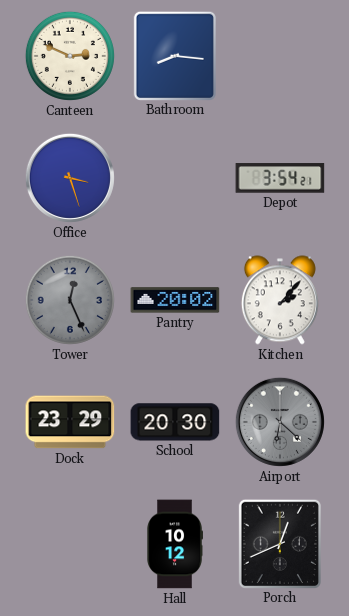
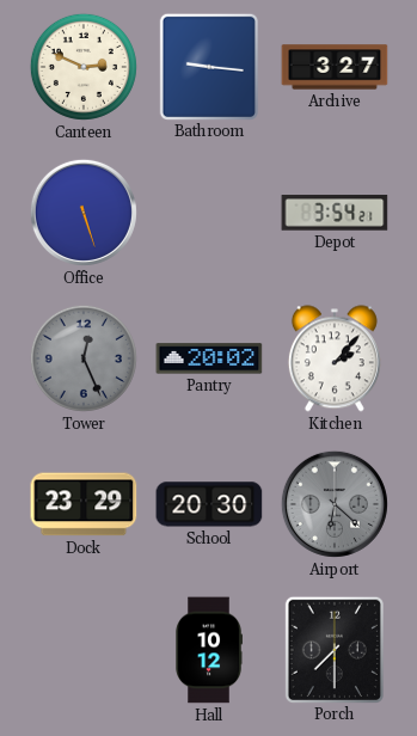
Bathroom: 8:16 -> 9:16
Archive: none -> 3:27
Office: 3:27 -> 5:27
Porch: 12:41 -> 7:30
